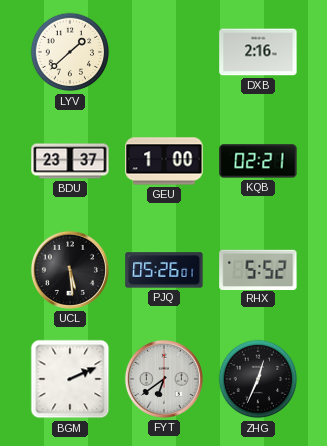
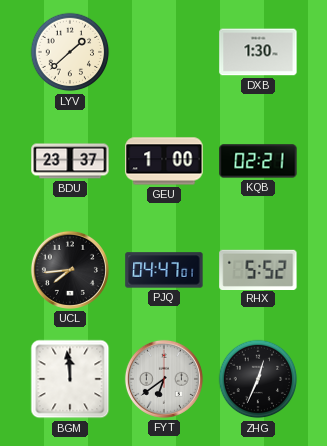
DXB: 2:16 -> 1:30
UCL: 5:29 -> 7:44
PJQ: 05:26 -> 04:47
BGM: 2:11 -> 11:59
